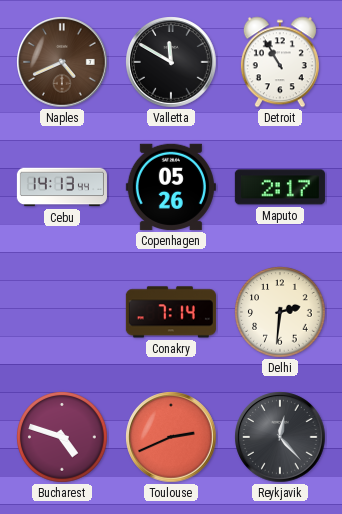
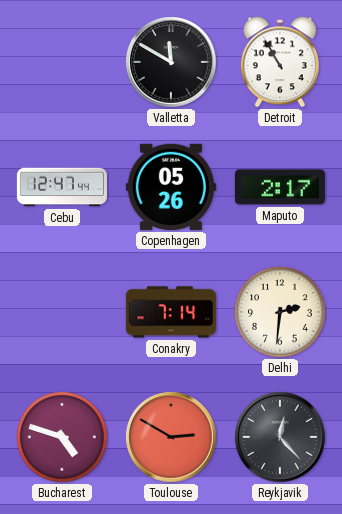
Naples: 4:41 -> none
Cebu: 14:13 -> 12:47
Toulouse: 2:41 -> 2:50
